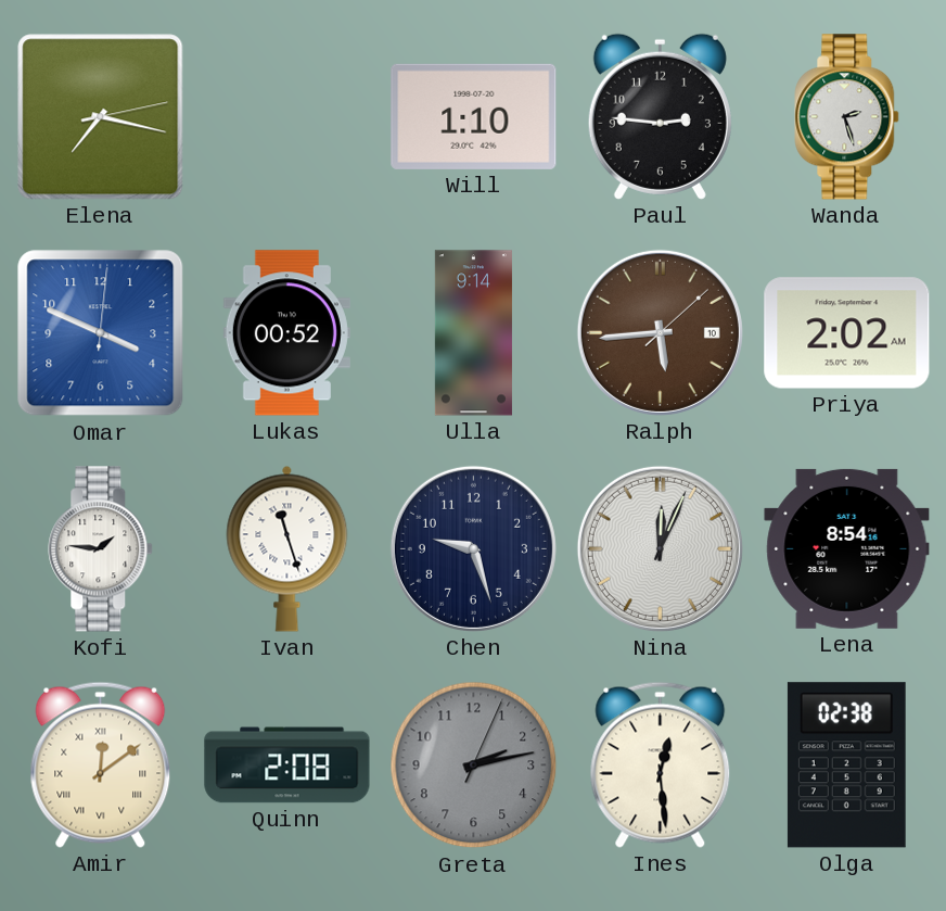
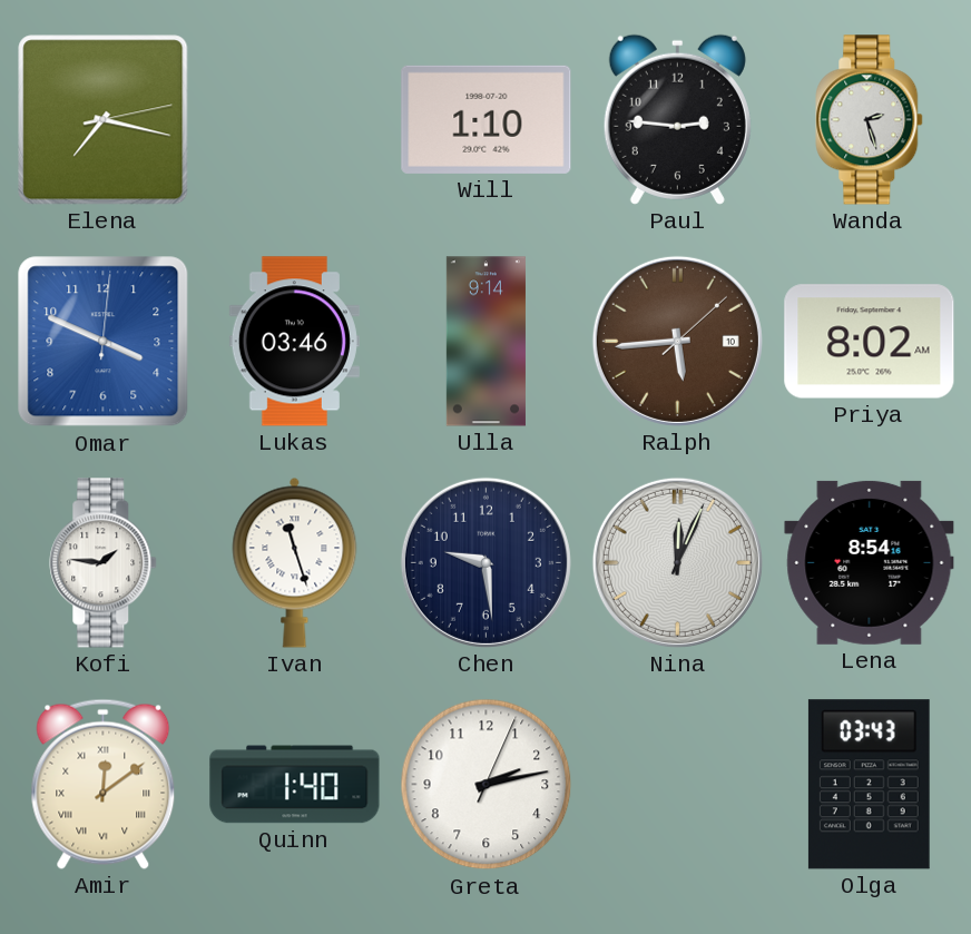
Lukas: 00:52 -> 03:46
Priya: 2:02 -> 8:02
Chen: 9:27 -> 9:29
Quinn: 2:08 -> 1:40
Greta dial: grey -> white
Ines: 12:29 -> none
Olga: 02:38 -> 03:43
